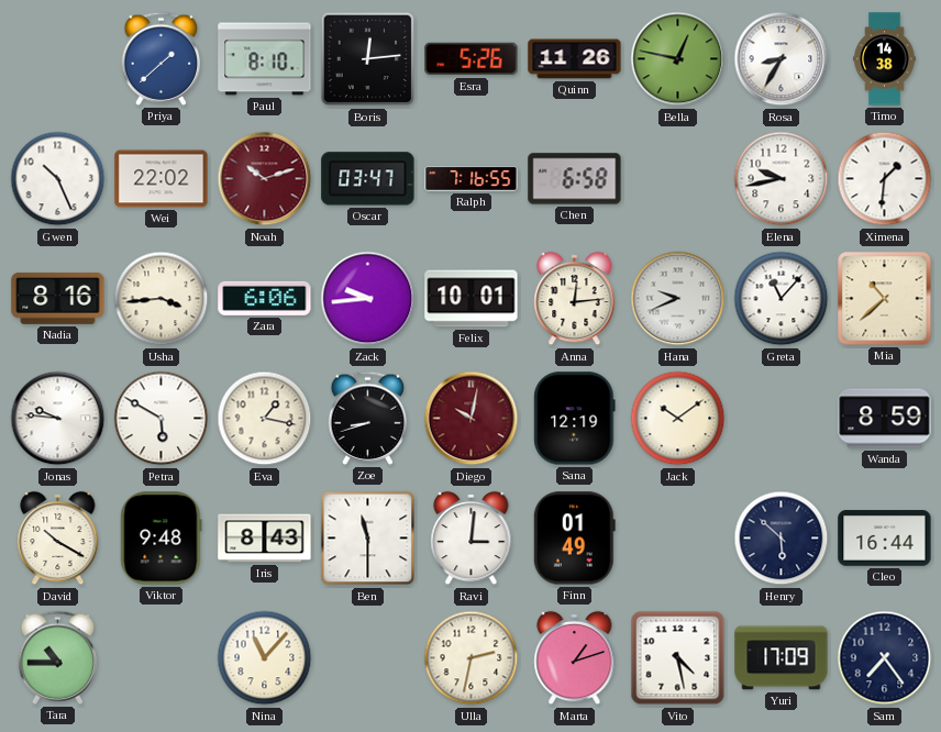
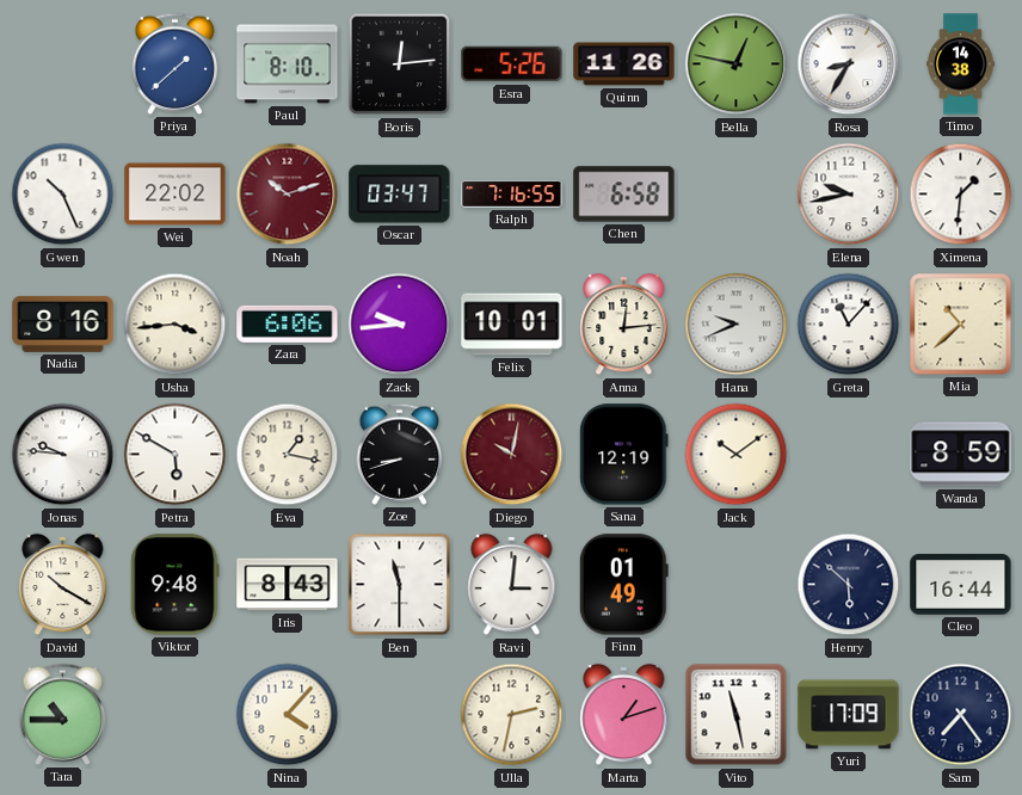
Nina: 11:07 -> 4:07
Vito: 4:28 -> 11:28
